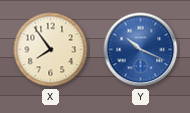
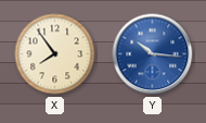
Y: 10:19 -> 10:16
